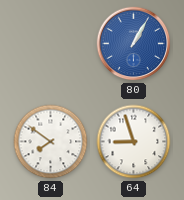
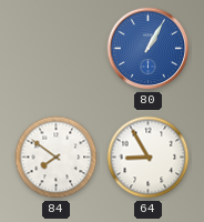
64: 8:57 -> 8:55
